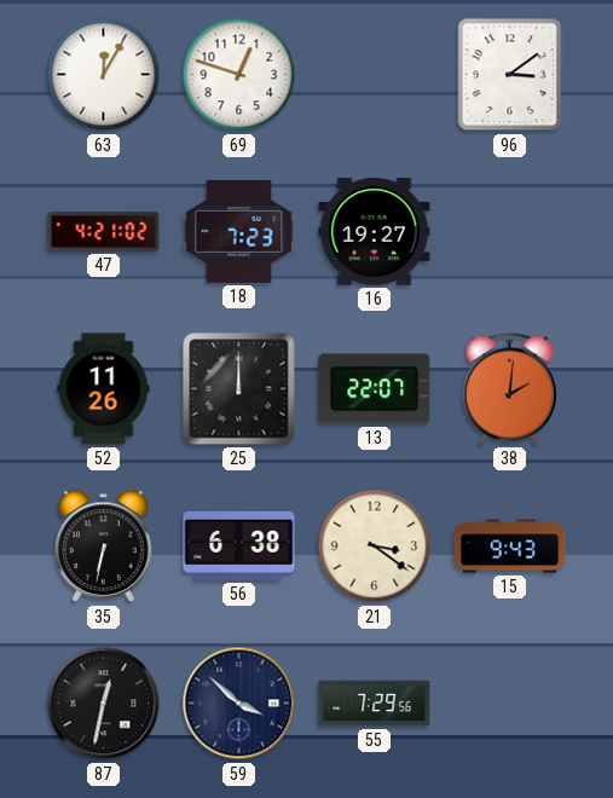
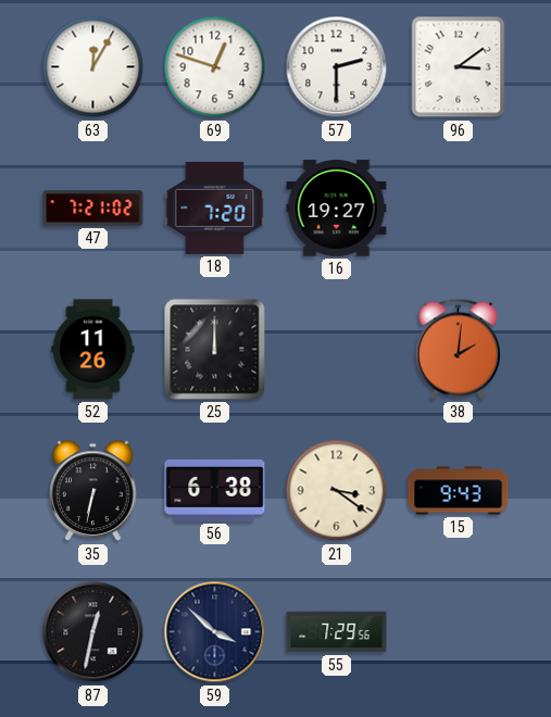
57: none -> 2:30
47: 4:21 -> 7:21
18: 7:23 -> 7:20
13: 22:07 -> none
